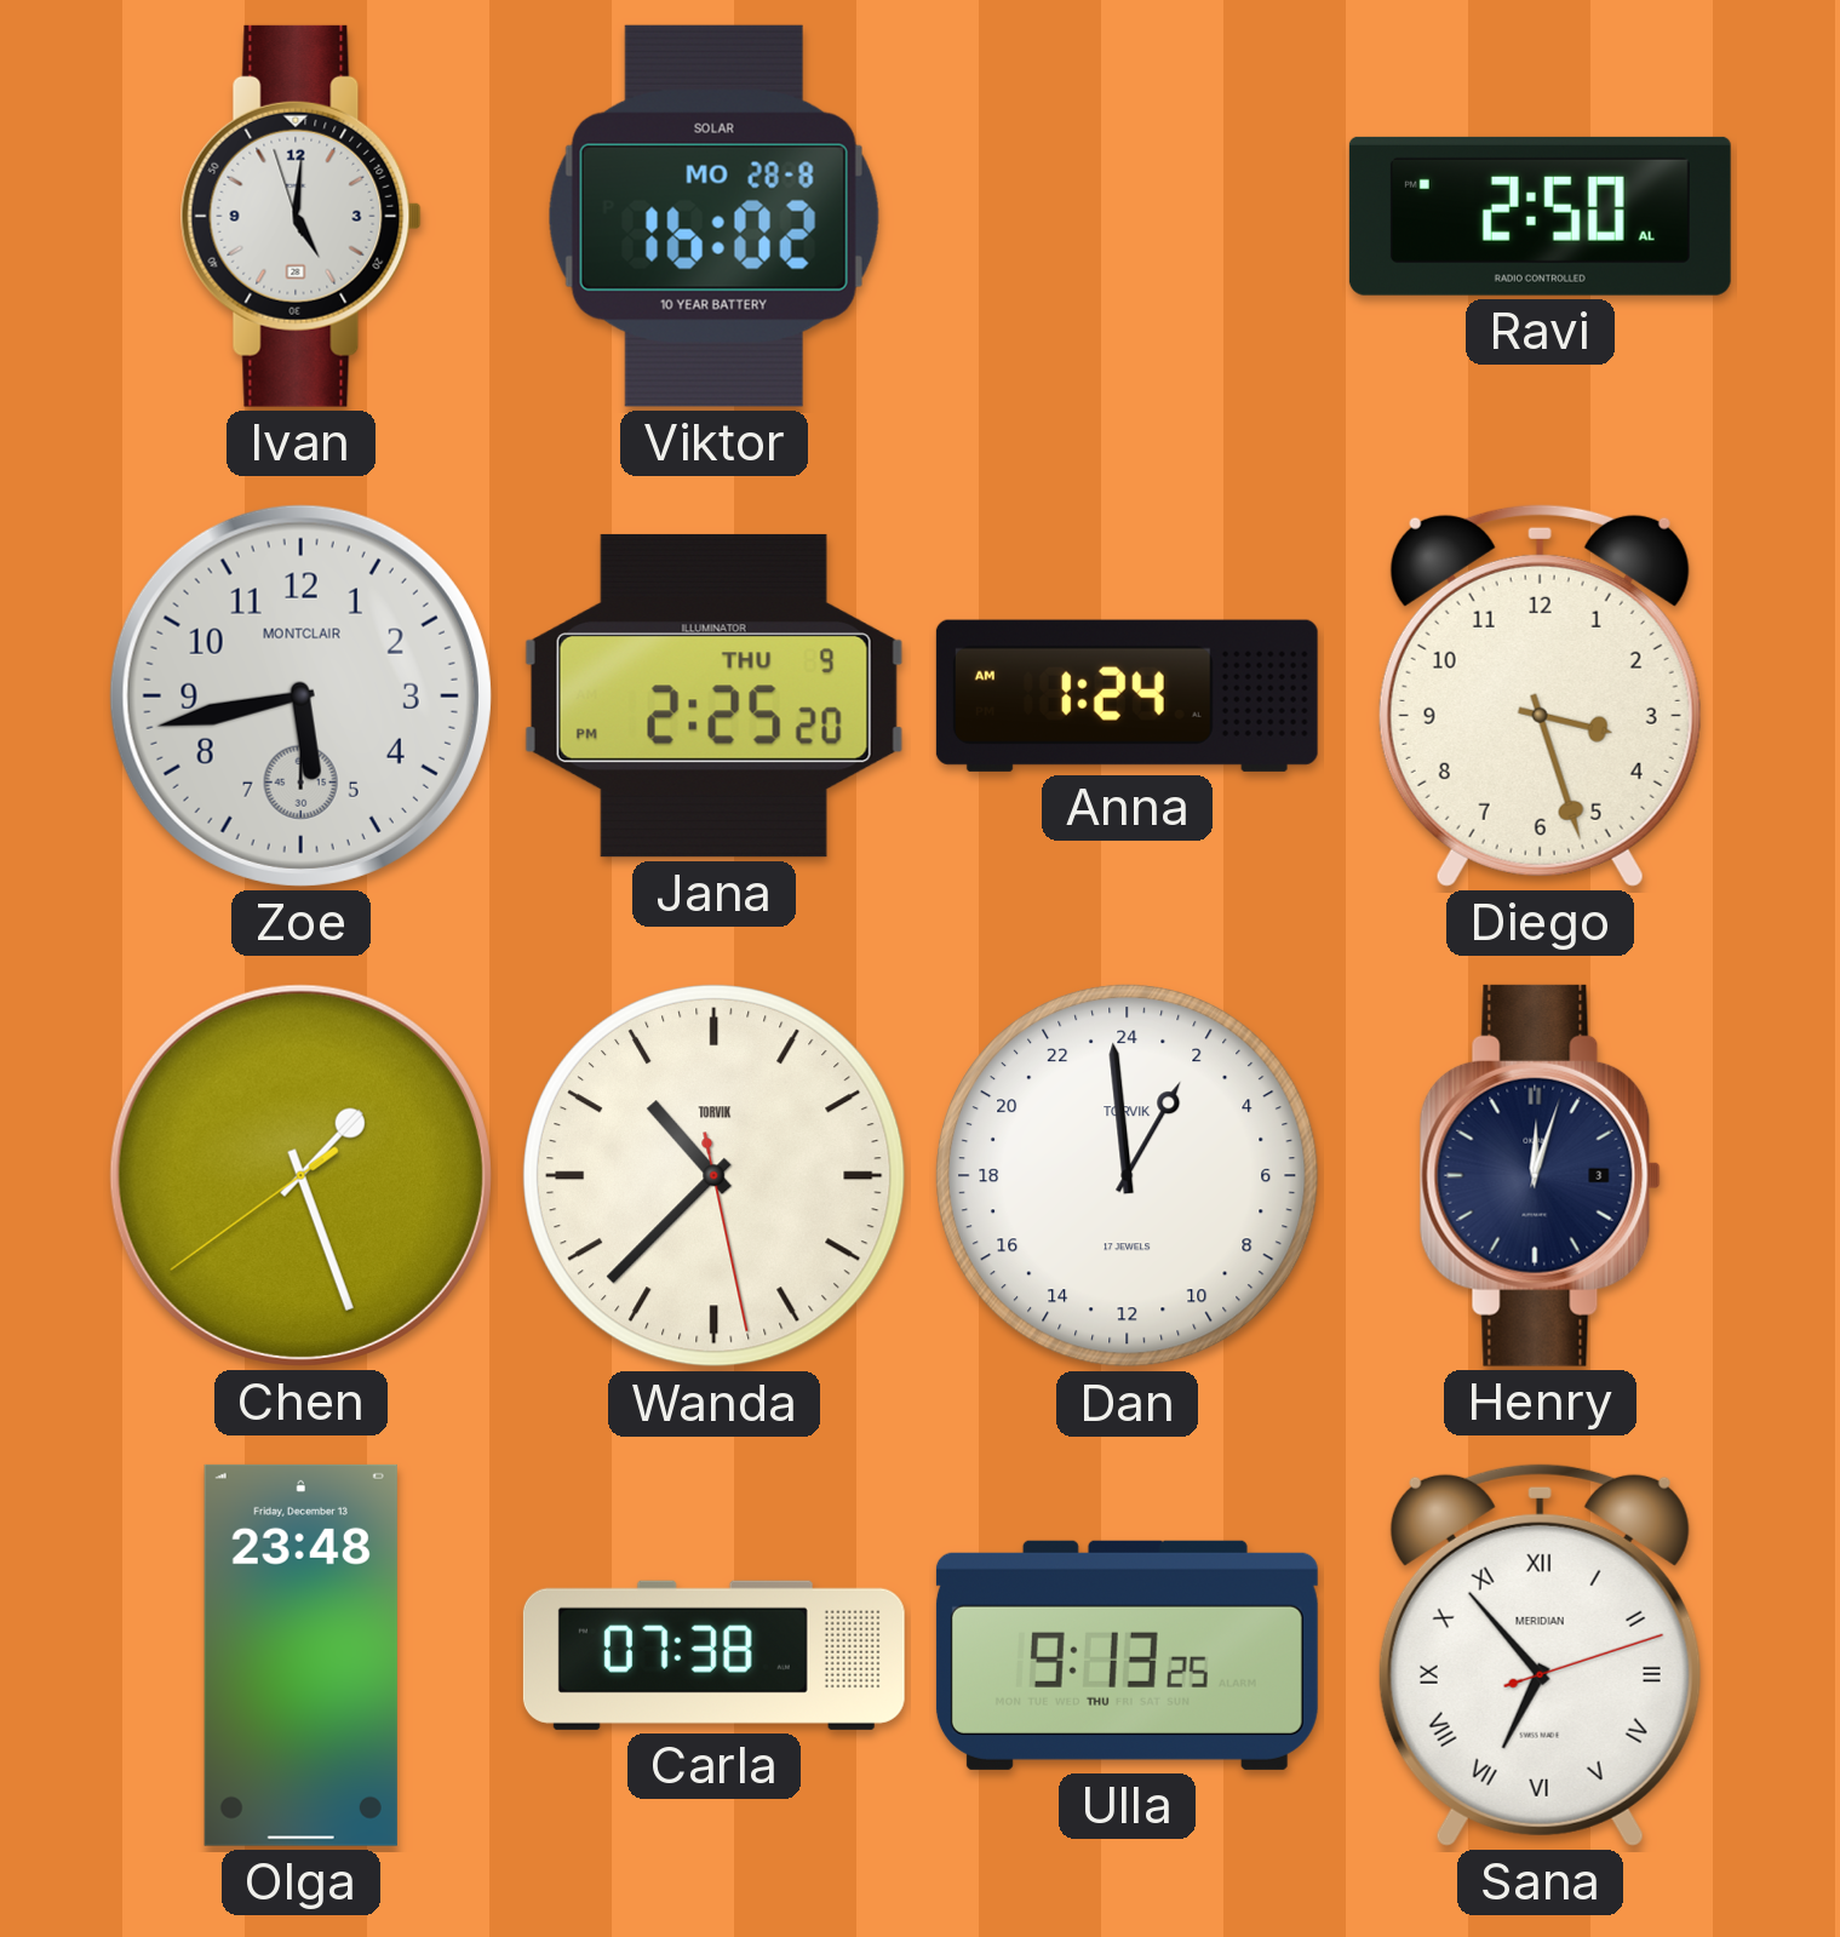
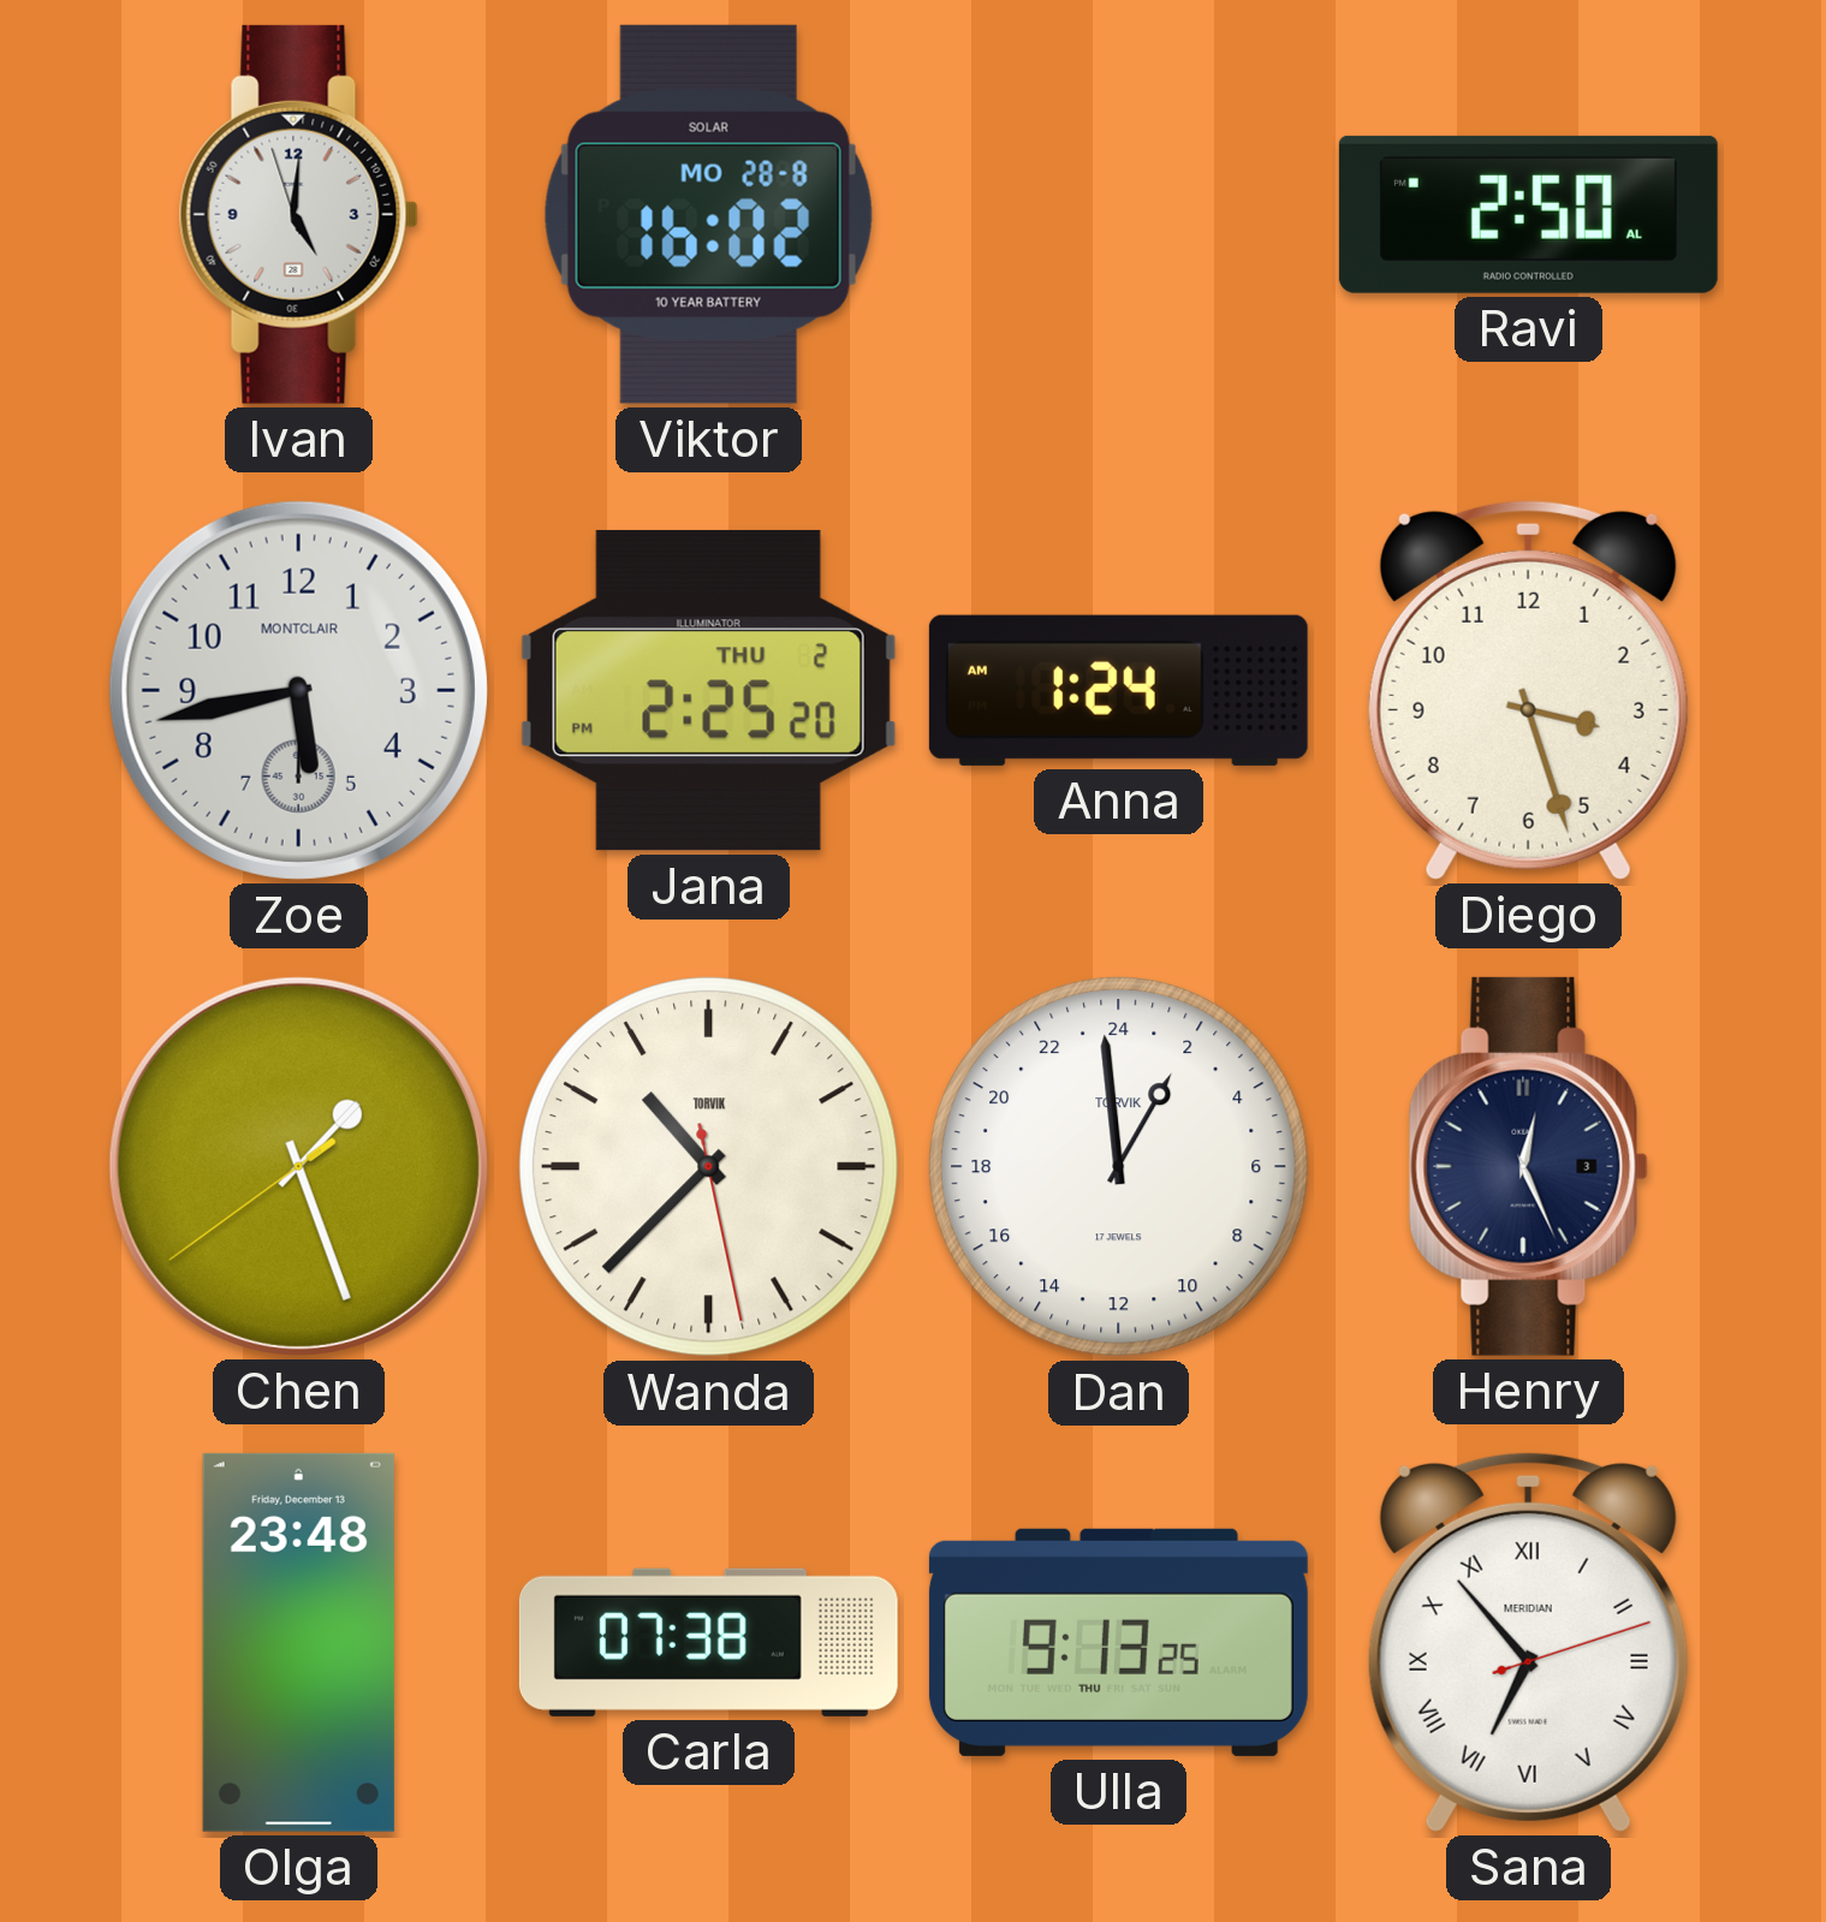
Jana date: THU 9 -> THU 2
Henry: 12:03 -> 12:26
